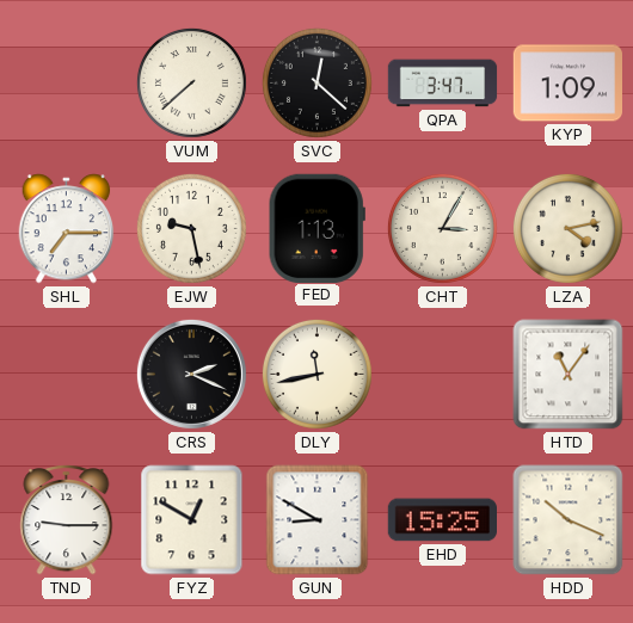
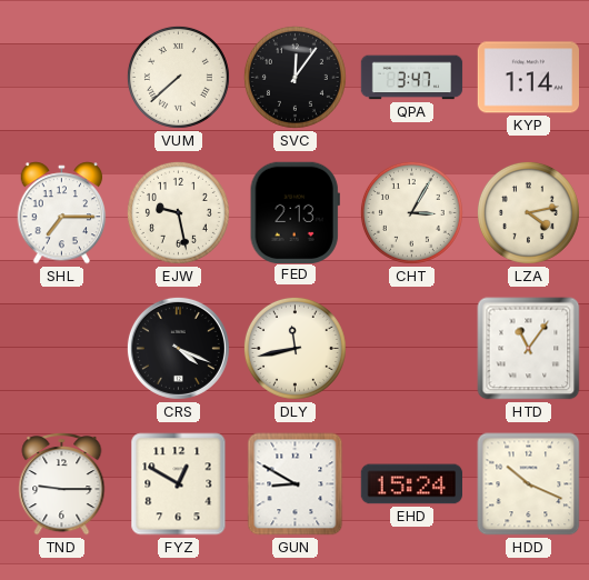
SVC: 12:22 -> 12:06
KYP: 1:09 -> 1:14
FED: 1:13 -> 2:13
CRS: 2:19 -> 4:19
EHD: 15:25 -> 15:24
